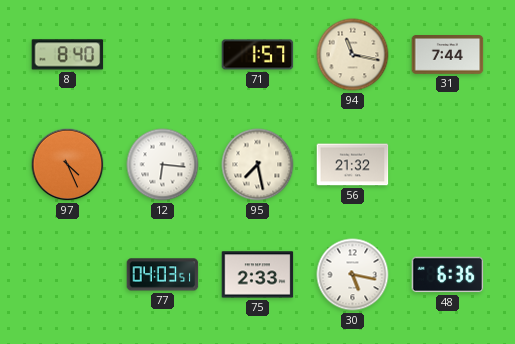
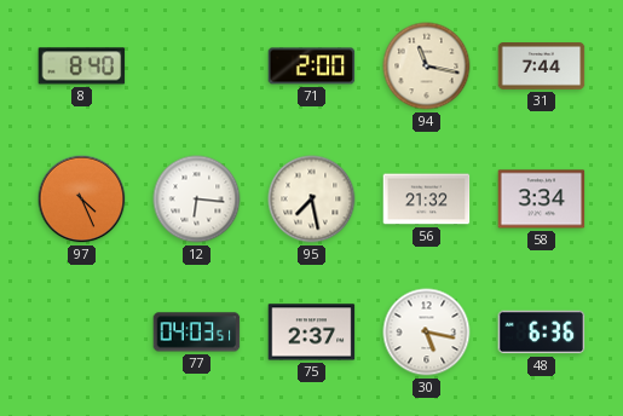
71: 1:57 -> 2:00
58: none -> 3:34
75: 2:33 -> 2:37
